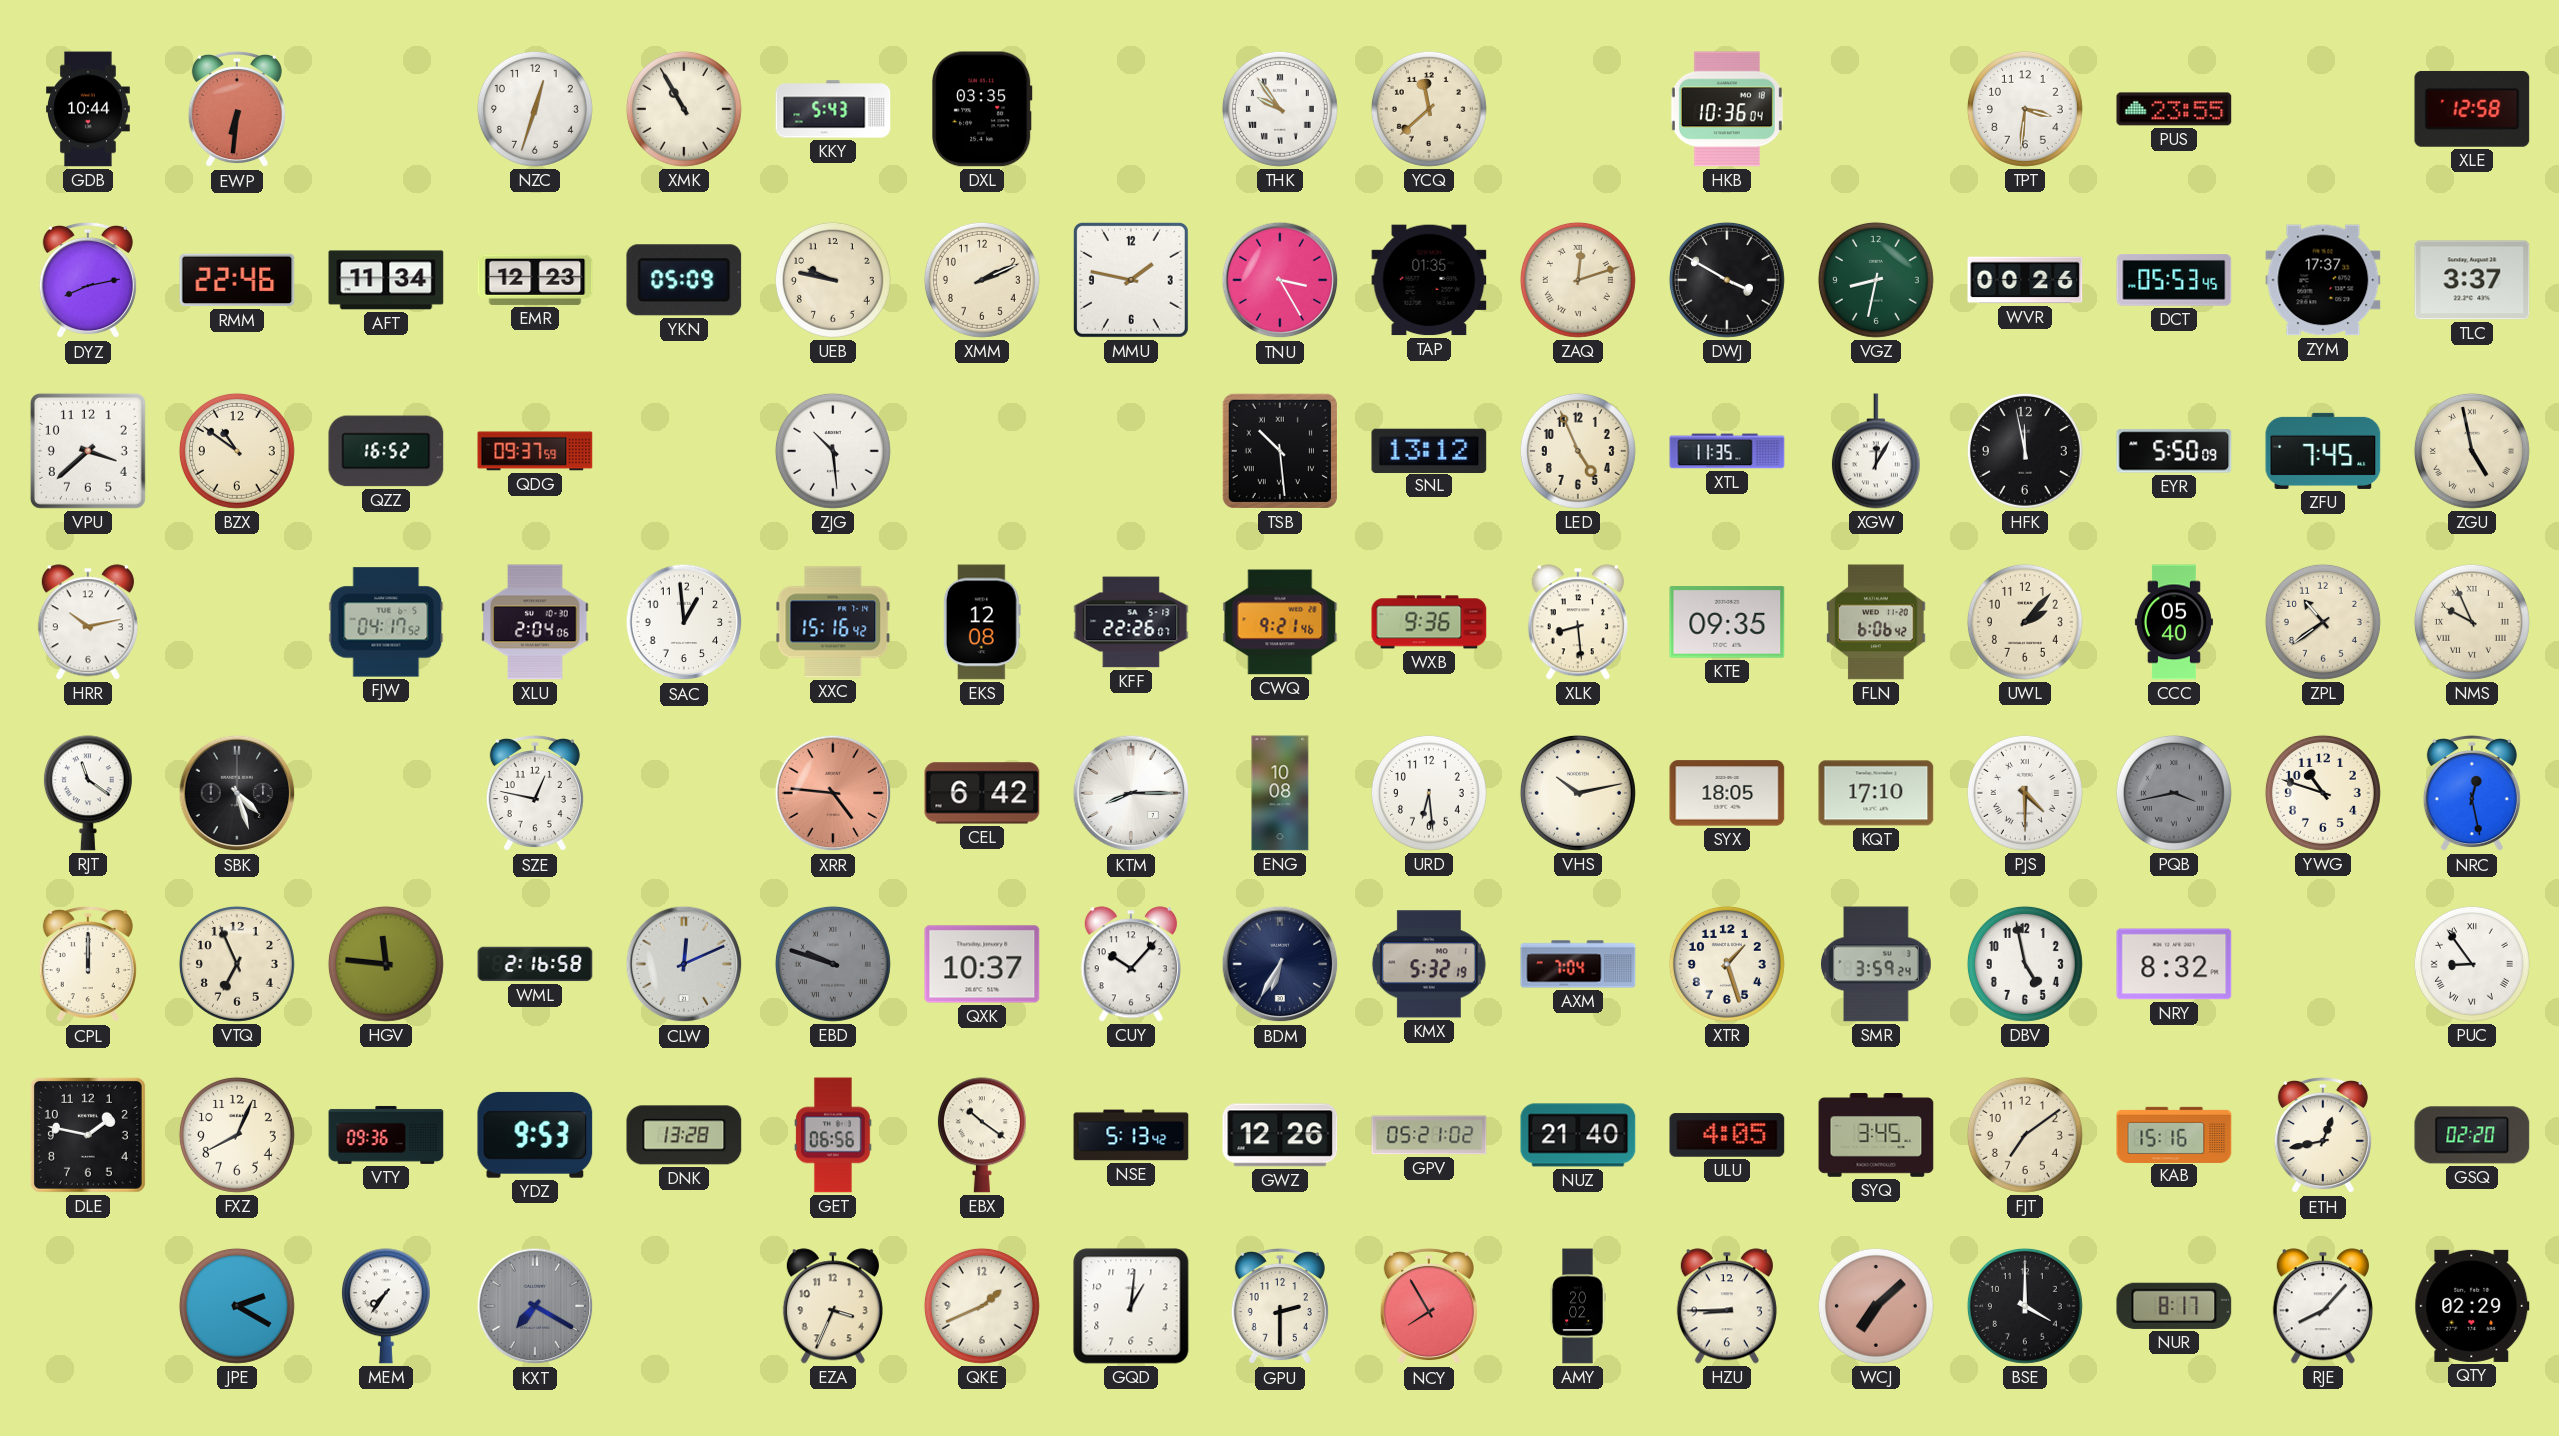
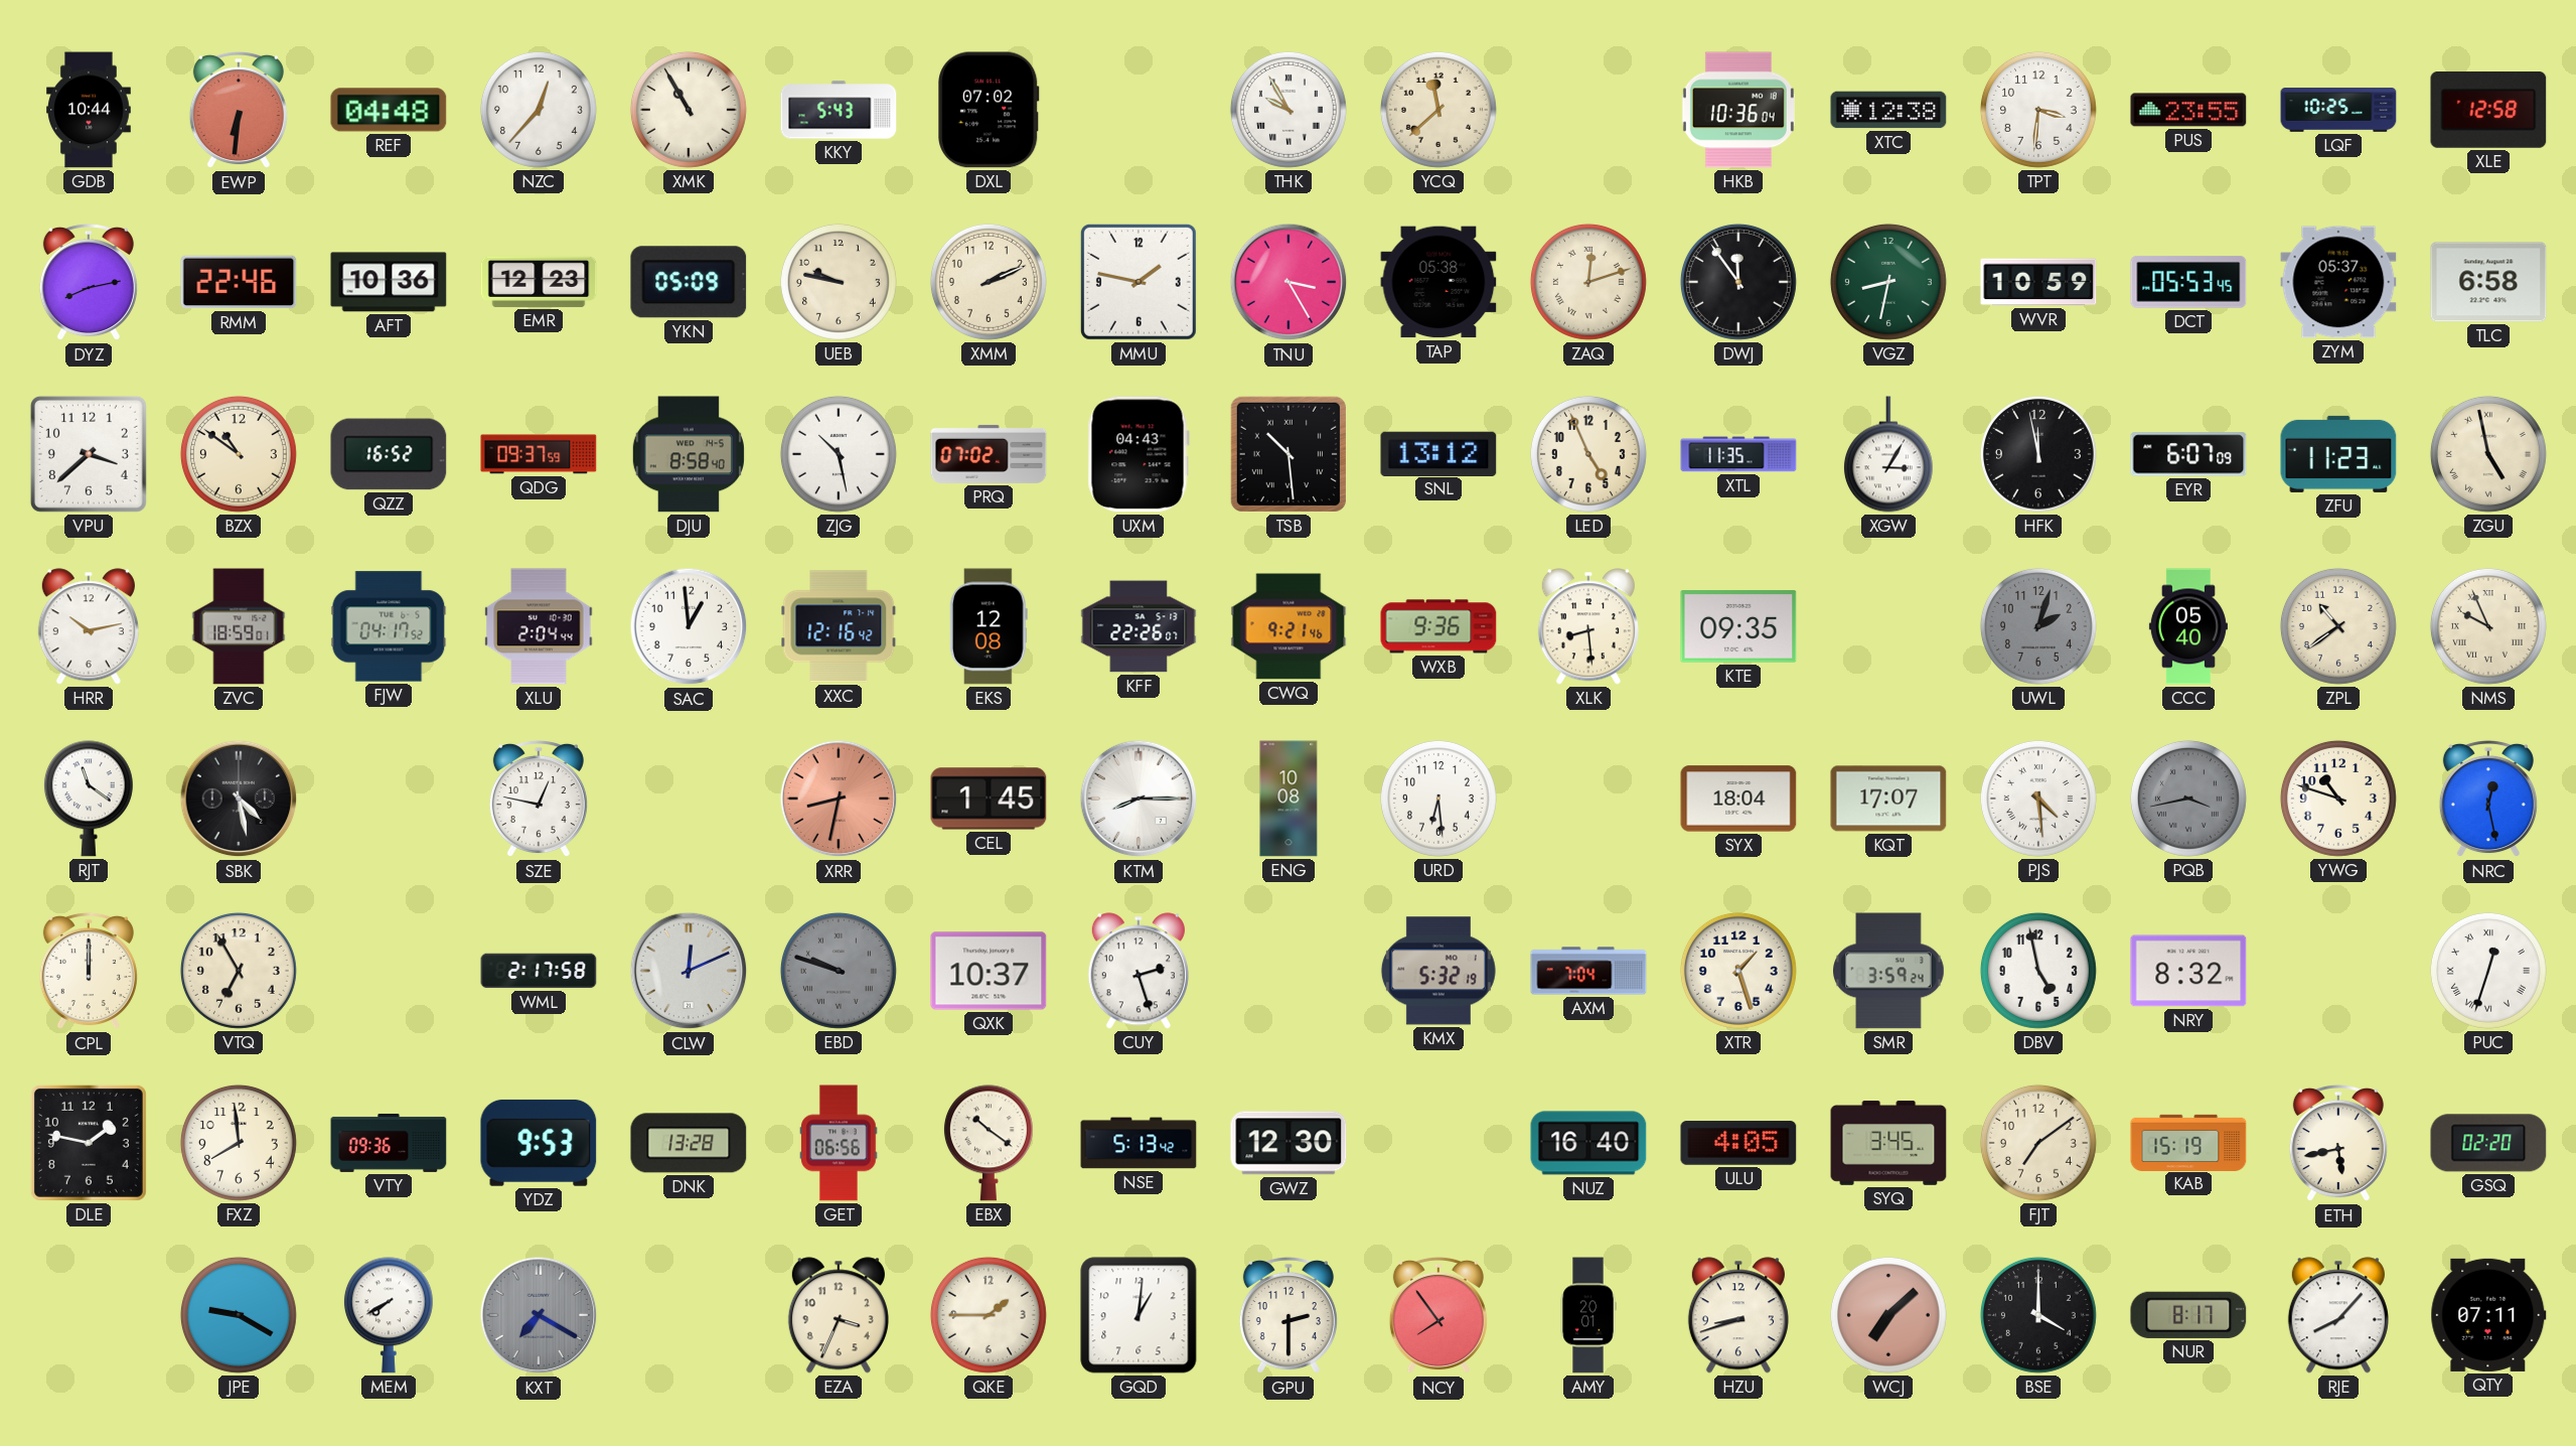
REF: none -> 04:48
NZC: 12:33 -> 12:37
DXL: 03:35 -> 07:02
THK: 9:54 -> 9:55
XTC: none -> 12:38
LQF: none -> 10:25
AFT: 11:34 -> 10:36
TAP: 01:35 -> 05:38
DWJ: 3:50 -> 11:54
WVR: 00:26 -> 10:59
ZYM: 17:37 -> 05:37
TLC: 3:37 -> 6:58
DJU: none -> 8:58
ZJG: 10:29 -> 10:28
PRQ: none -> 07:02
UXM: none -> 04:43
XGW: 12:05 -> 3:05
EYR: 5:50 -> 6:07
ZFU: 7:45 -> 11:23
ZVC: none -> 18:59
XLU: 2:04:06 -> 2:04:44
XXC: 15:16 -> 12:16
FLN: 6:06 -> none
UWL: 2:07 -> 2:03
UWL dial: cream -> grey
SBK: 4:27 -> 4:28
XRR: 4:46 -> 8:32
CEL: 6:42 -> 1:45
VHS: 10:13 -> none
SYX: 18:05 -> 18:04
KQT: 17:10 -> 17:07
PJS: 4:30 -> 4:29
VTQ: 6:56 -> 6:55
HGV: 11:46 -> none
WML: 2:16 -> 2:17
CUY: 10:07 -> 2:27
BDM: 6:35 -> none
PUC: 8:54 -> 12:33
FXZ: 8:04 -> 7:59
GWZ: 12:26 -> 12:30
GPV: 05:21 -> none
NUZ: 21:40 -> 16:40
KAB: 15:16 -> 15:19
ETH: 12:43 -> 5:43
JPE: 2:20 -> 9:20
MEM: 7:36 -> 7:40
QKE: 1:41 -> 1:45
NCY: 7:55 -> 7:54
AMY: 20:02 -> 20:01
HZU: 8:45 -> 8:42
QTY: 02:29 -> 07:11
